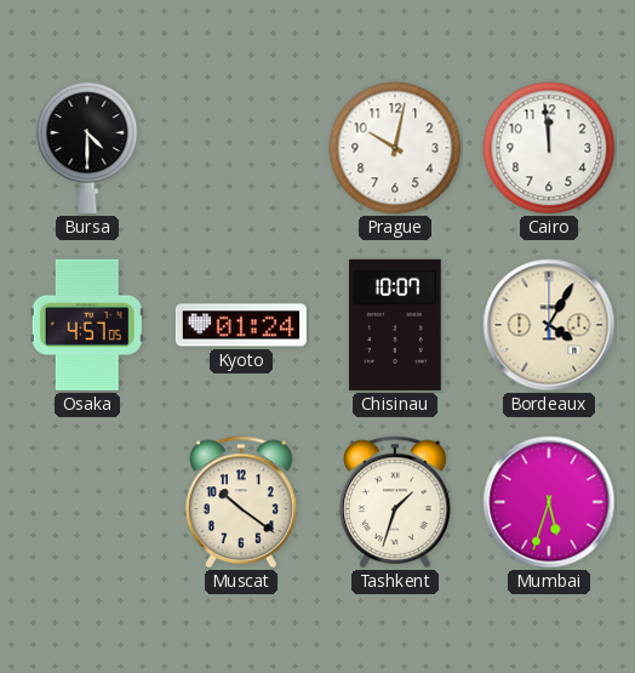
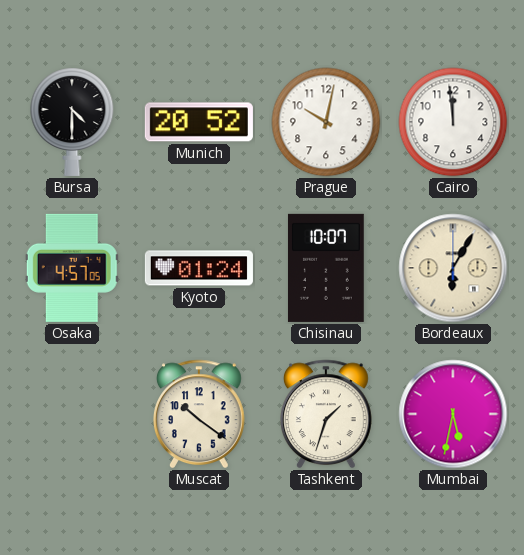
Munich: none -> 20:52
Bordeaux: 4:05 -> 6:05
Mumbai: 5:33 -> 5:32
